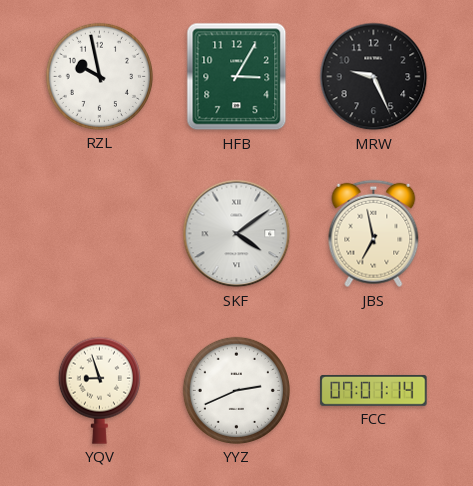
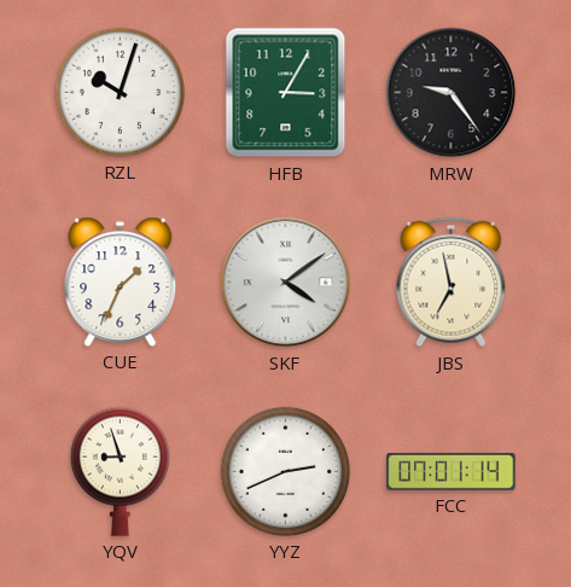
RZL: 9:58 -> 10:03
MRW: 9:26 -> 9:24
CUE: none -> 1:34
